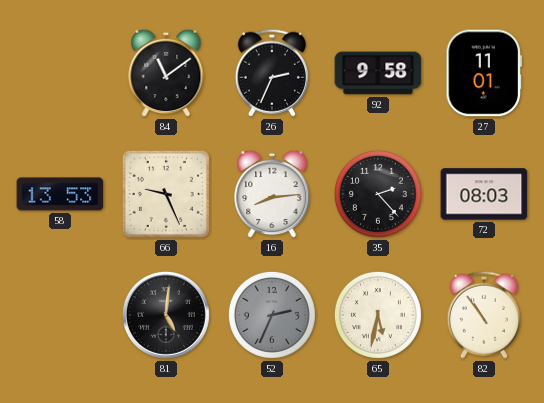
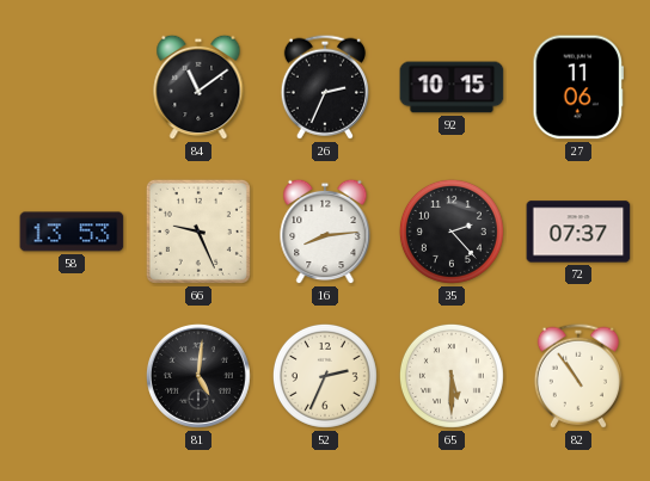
92: 9:58 -> 10:15
27: 11:01 -> 11:06
72: 08:03 -> 07:37
52 dial: grey -> cream
65: 5:32 -> 5:30
